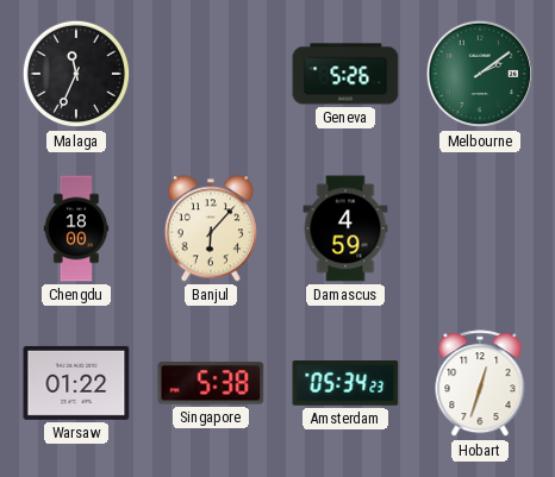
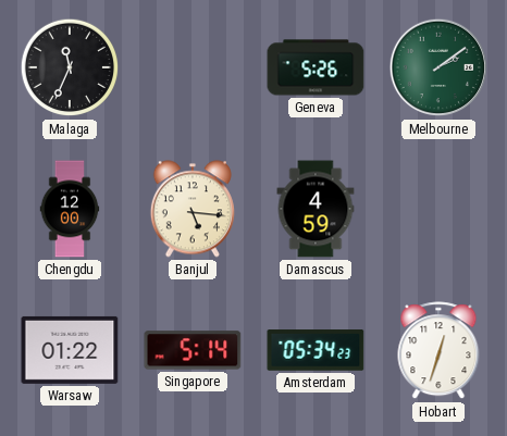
Chengdu: 18:00 -> 12:00
Banjul: 6:07 -> 5:16
Singapore: 5:38 -> 5:14
